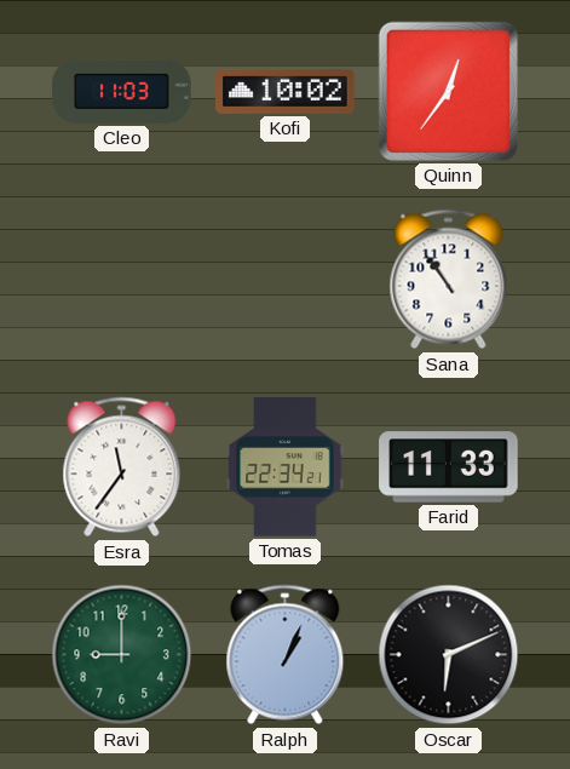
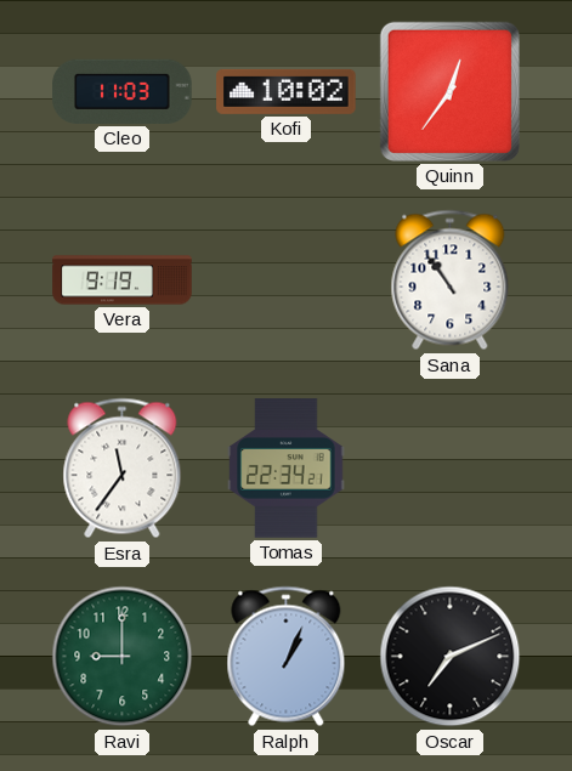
Vera: none -> 9:19
Farid: 11:33 -> none
Oscar: 6:11 -> 7:11
